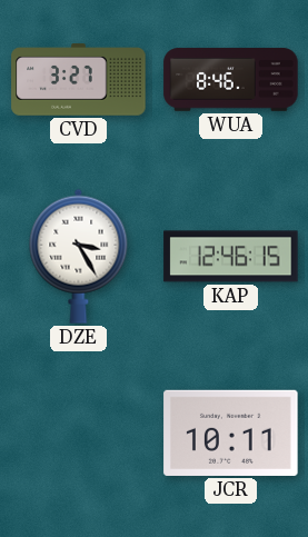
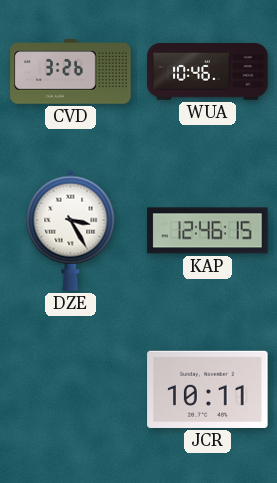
CVD: 3:27 -> 3:26
WUA: 8:46 -> 10:46
